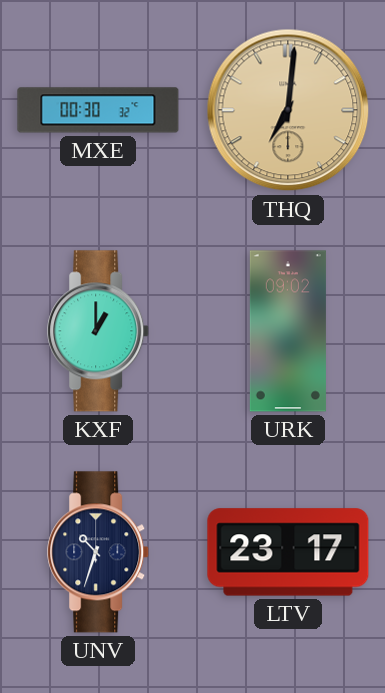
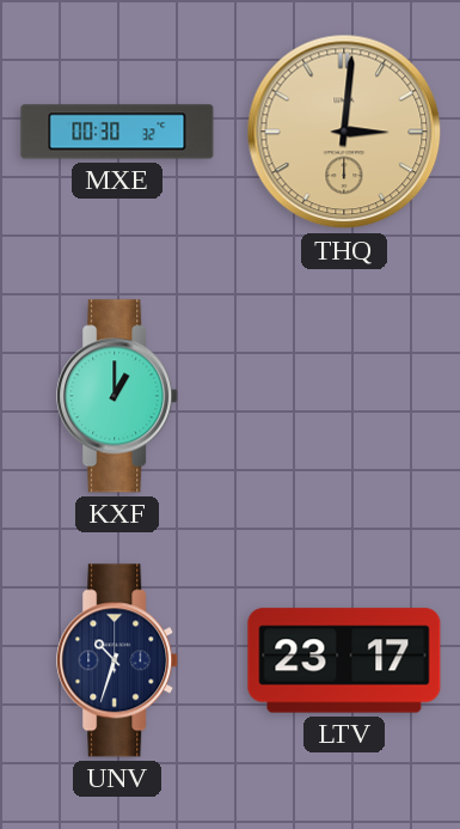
THQ: 7:01 -> 3:01
URK: 09:02 -> none
